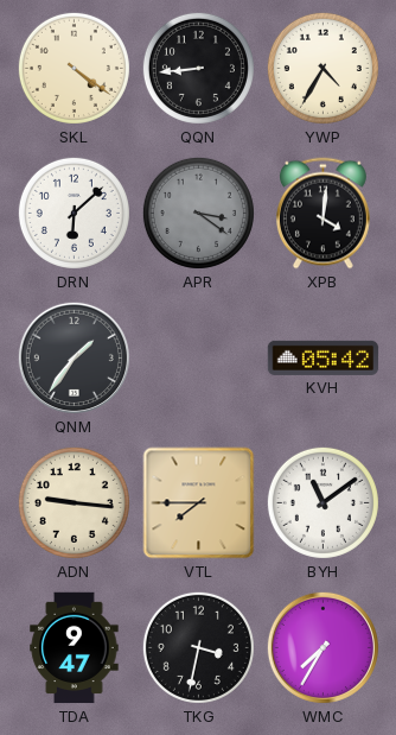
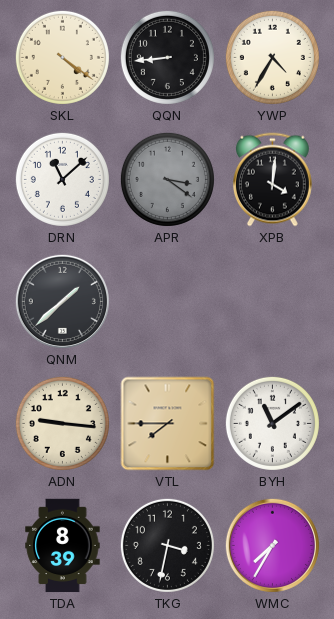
DRN: 6:08 -> 11:08
QNM: 1:36 -> 1:38
KVH: 05:42 -> none
TDA: 9:47 -> 8:39
